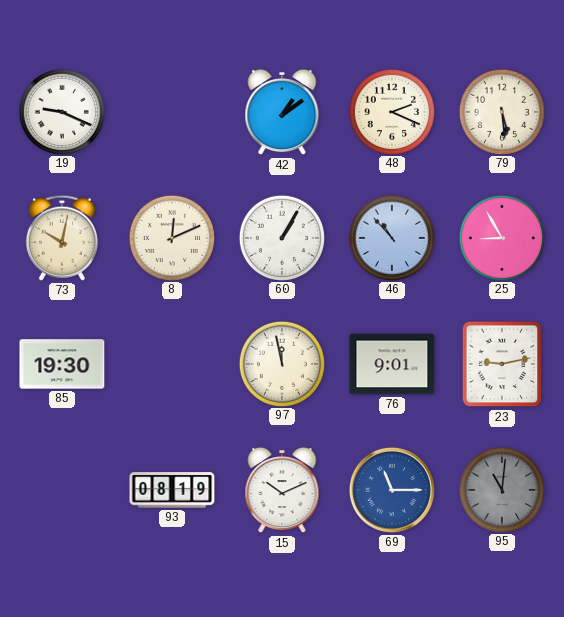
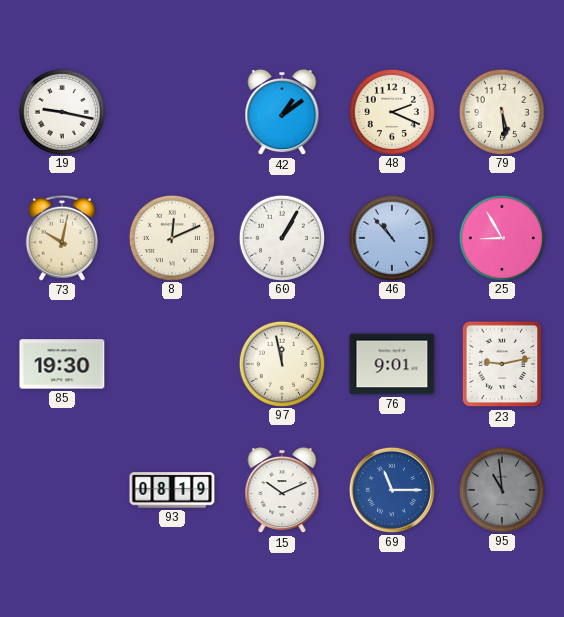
19: 9:19 -> 9:17
95: 11:01 -> 10:59
